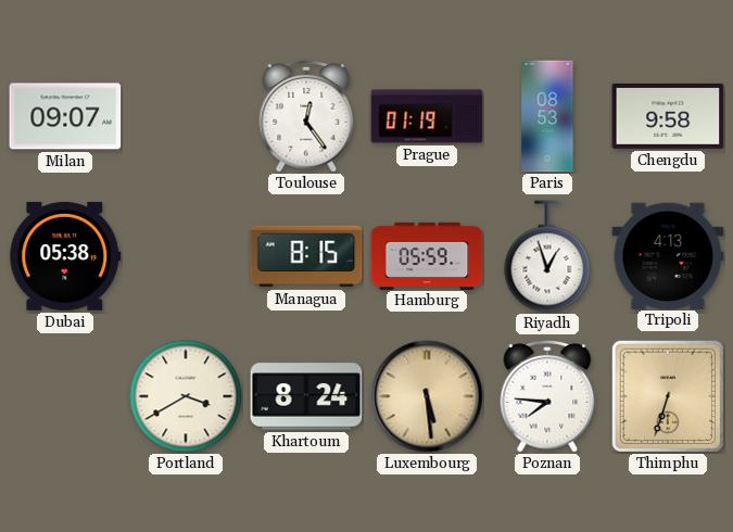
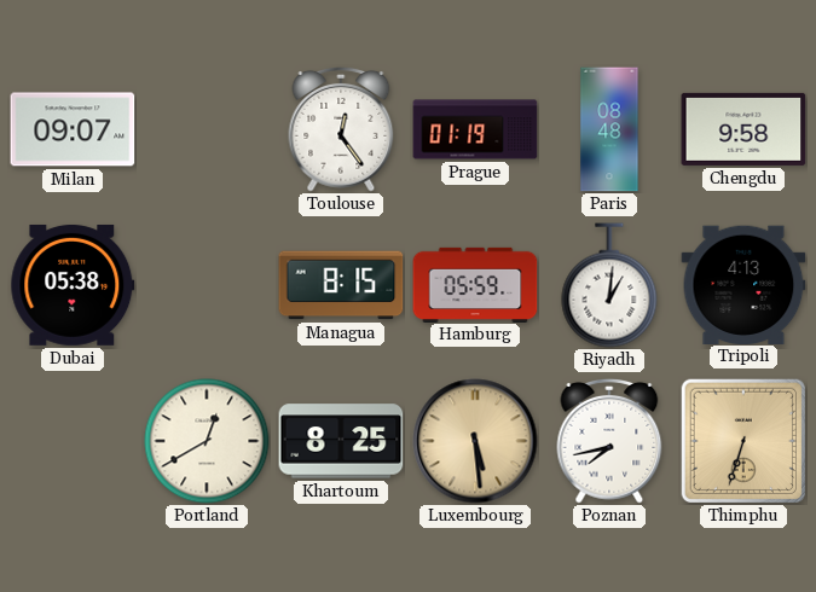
Paris: 08:53 -> 08:48
Riyadh: 12:57 -> 1:01
Portland: 3:40 -> 12:40
Khartoum: 8:24 -> 8:25
Poznan: 7:46 -> 7:43
